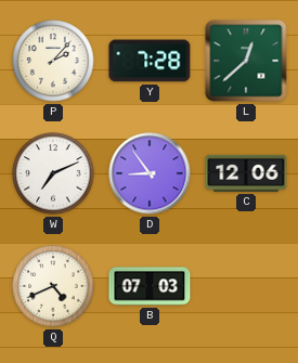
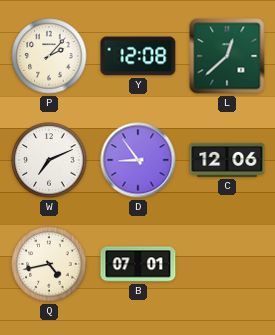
Y: 7:28 -> 12:08
Q: 4:41 -> 4:43
B: 07:03 -> 07:01
